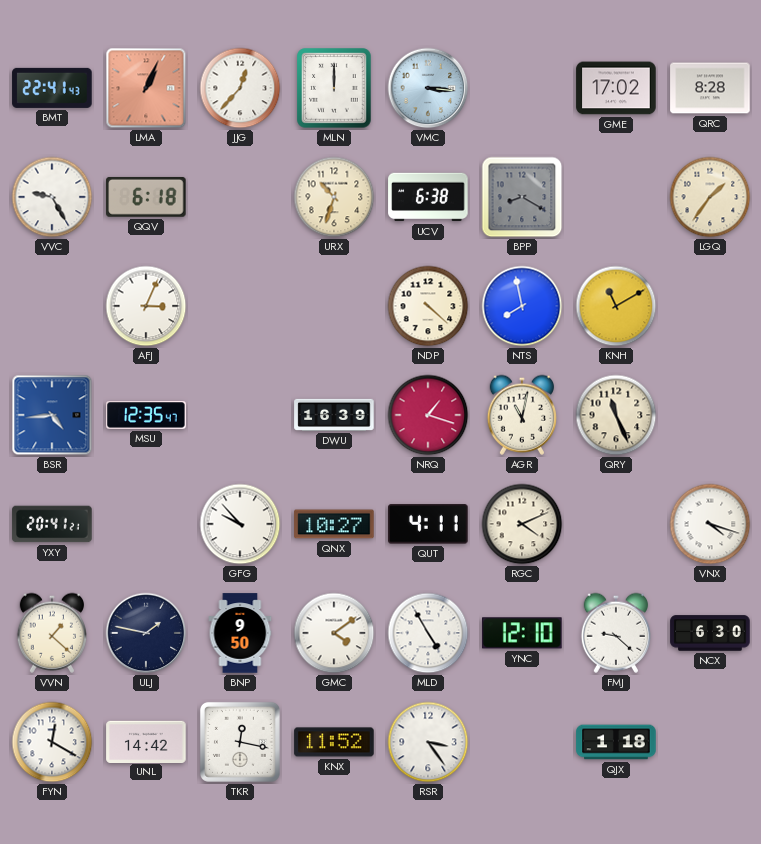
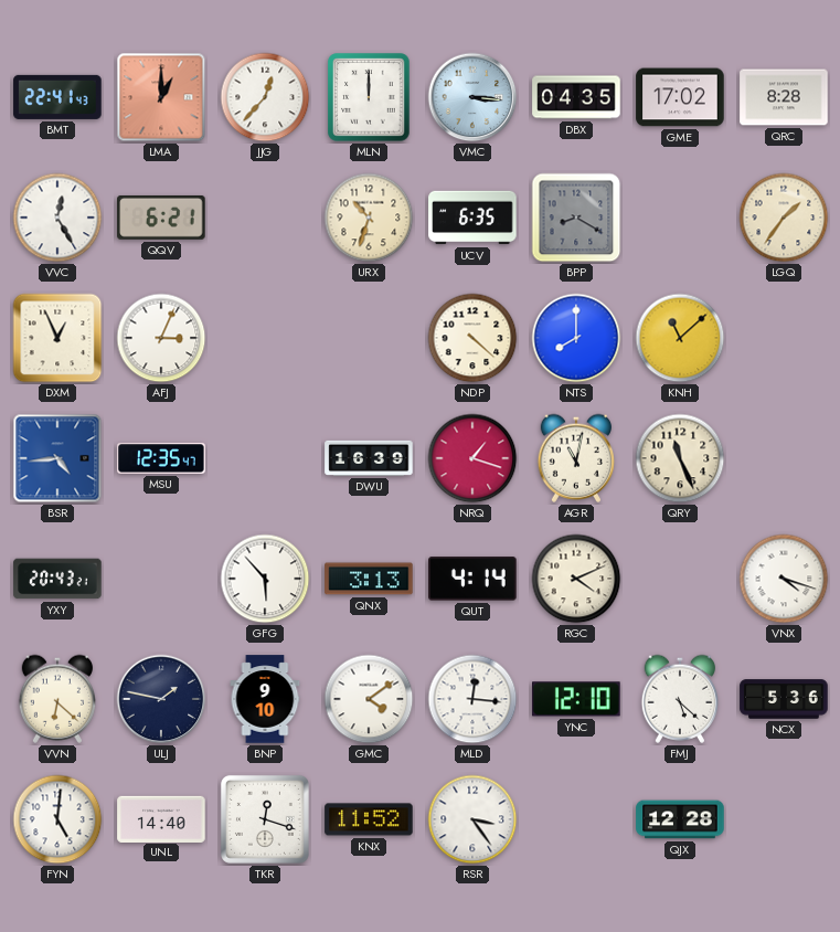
LMA: 1:04 -> 1:00
DBX: none -> 04:35
VVC: 9:25 -> 12:25
QQV: 6:18 -> 6:21
UCV: 6:38 -> 6:35
DXM: none -> 12:56
NTS: 7:58 -> 8:00
KNH: 11:10 -> 11:08
YXY: 20:41 -> 20:43
GFG: 9:53 -> 5:53
QNX: 10:27 -> 3:13
QUT: 4:11 -> 4:14
VVN: 1:22 -> 6:22
BNP: 9:50 -> 9:10
MLD: 4:55 -> 12:16
FMJ: 9:22 -> 5:22
NCX: 6:30 -> 5:36
FYN: 12:20 -> 5:01
UNL: 14:42 -> 14:40
TKR: 12:17 -> 12:18
QJX: 1:18 -> 12:28
